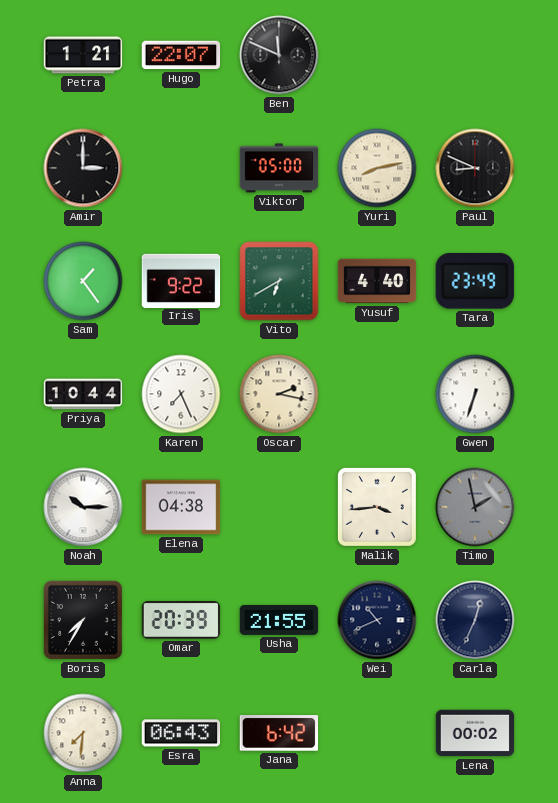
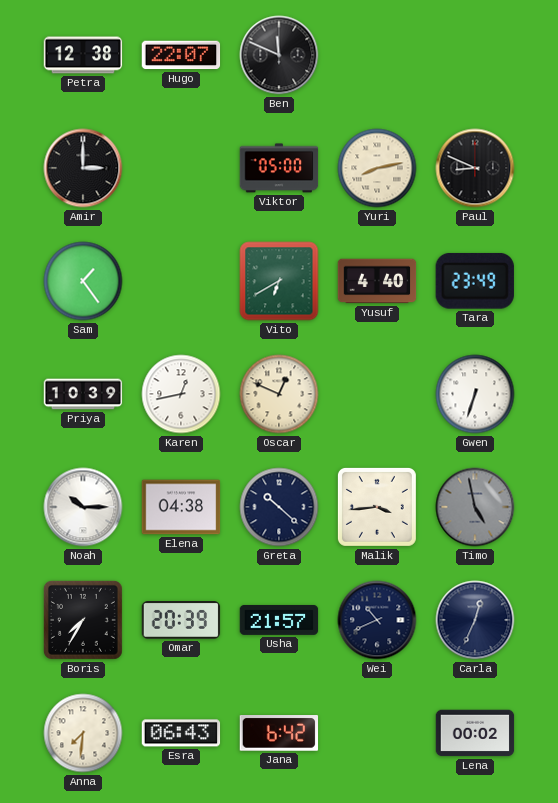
Petra: 1:21 -> 12:38
Iris: 9:22 -> none
Priya: 10:44 -> 10:39
Karen: 7:26 -> 12:43
Oscar: 2:17 -> 12:49
Greta: none -> 10:22
Timo: 1:58 -> 4:58
Usha: 21:55 -> 21:57
